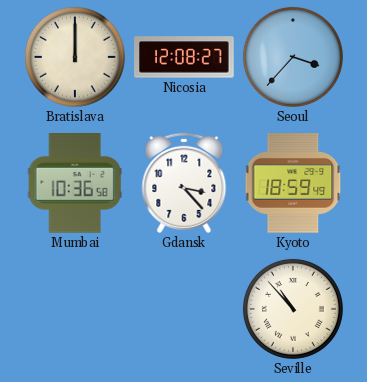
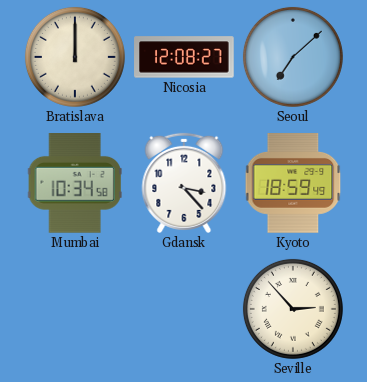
Seoul: 3:37 -> 7:08
Mumbai: 10:36 -> 10:34
Seville: 10:53 -> 2:53
